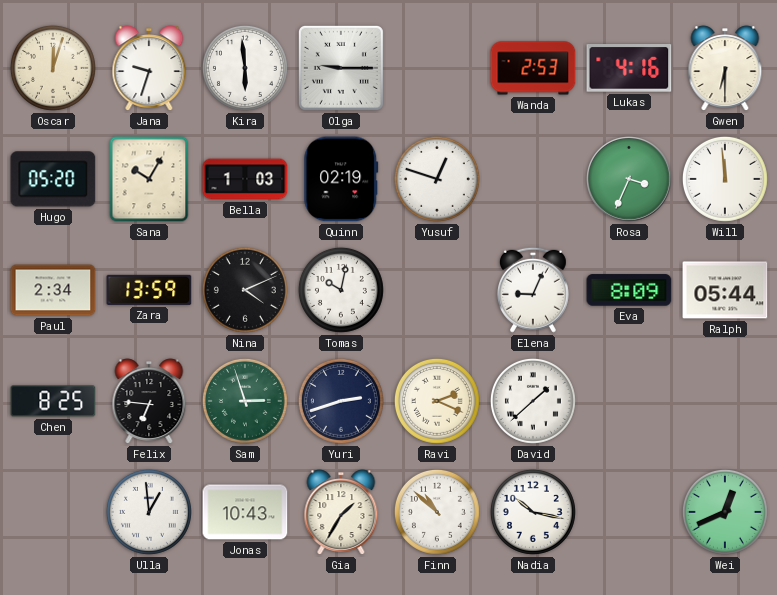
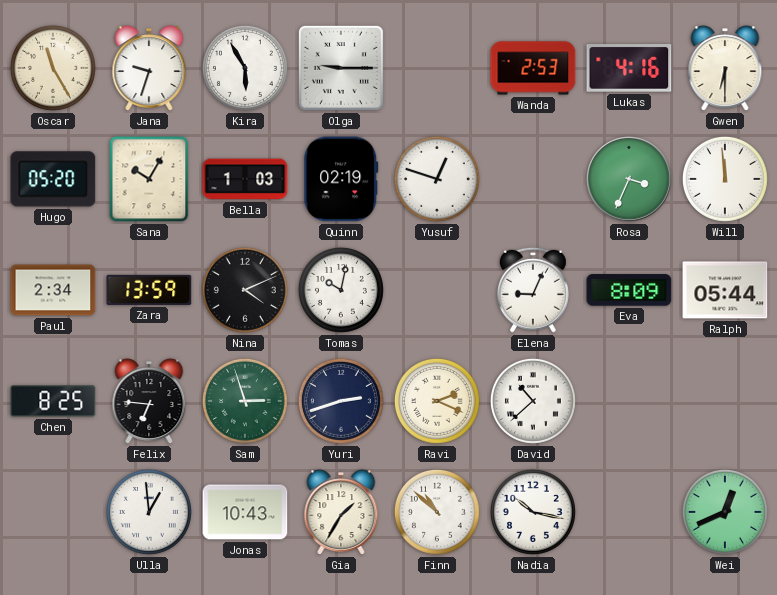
Oscar: 12:03 -> 11:25
Kira: 5:59 -> 5:55
David: 1:38 -> 10:38
